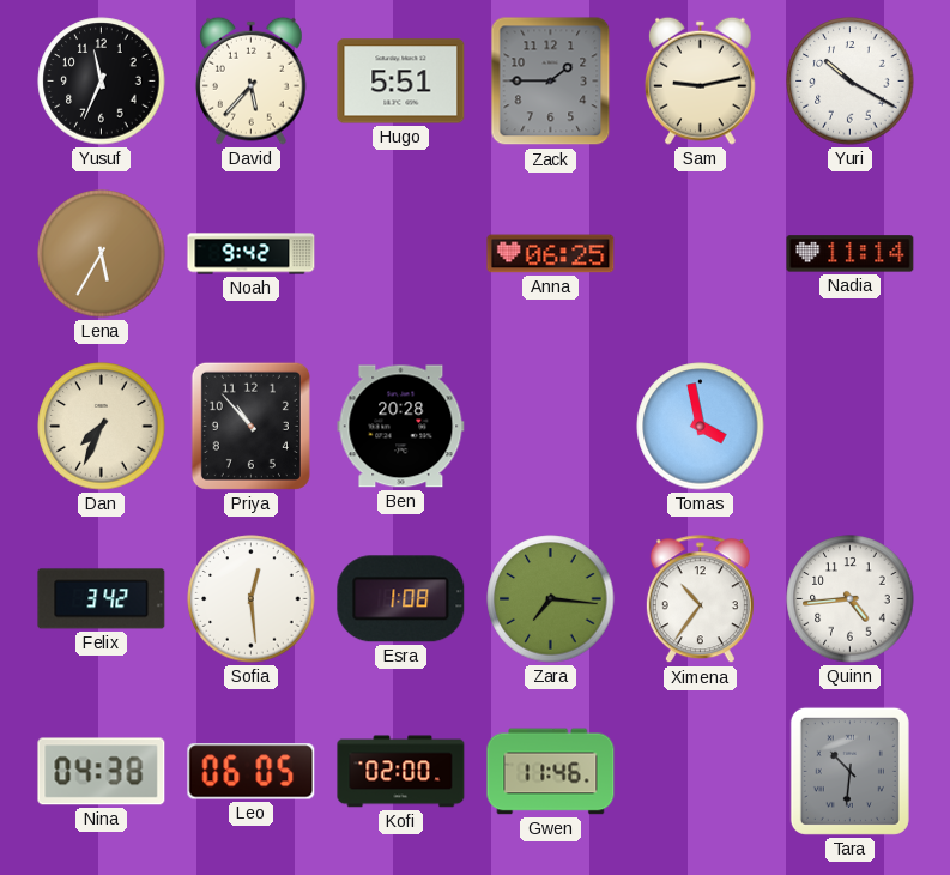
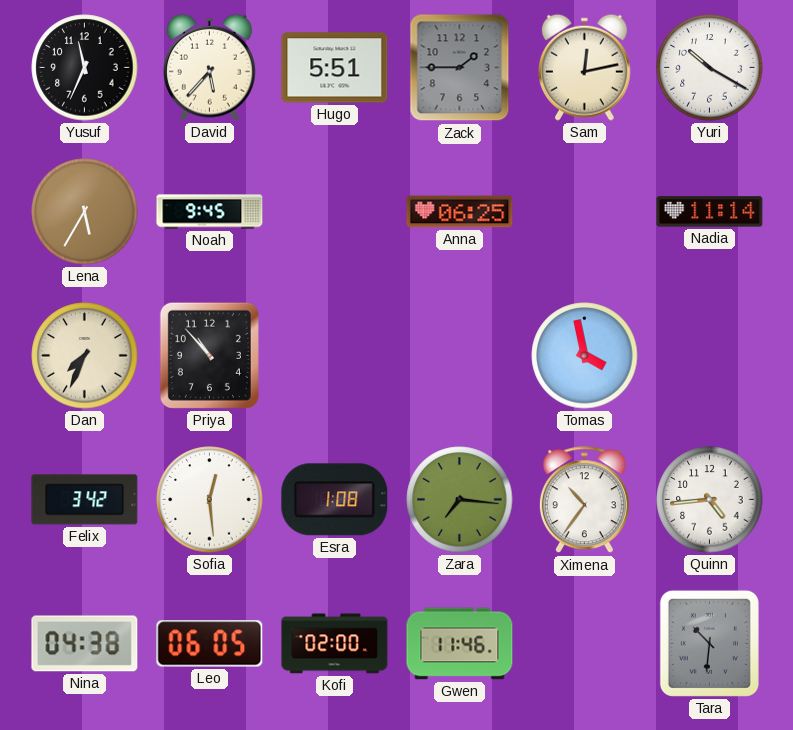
Sam: 9:13 -> 12:13
Noah: 9:42 -> 9:45
Ben: 20:28 -> none
